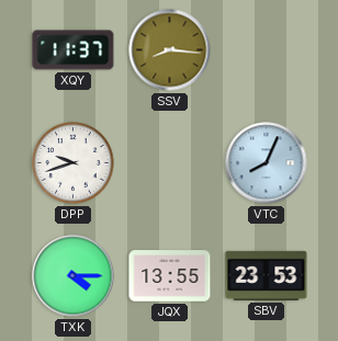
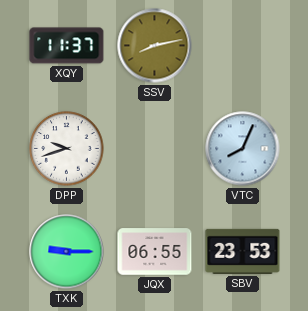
SSV: 8:16 -> 8:13
TXK: 4:15 -> 9:15
JQX: 13:55 -> 06:55
